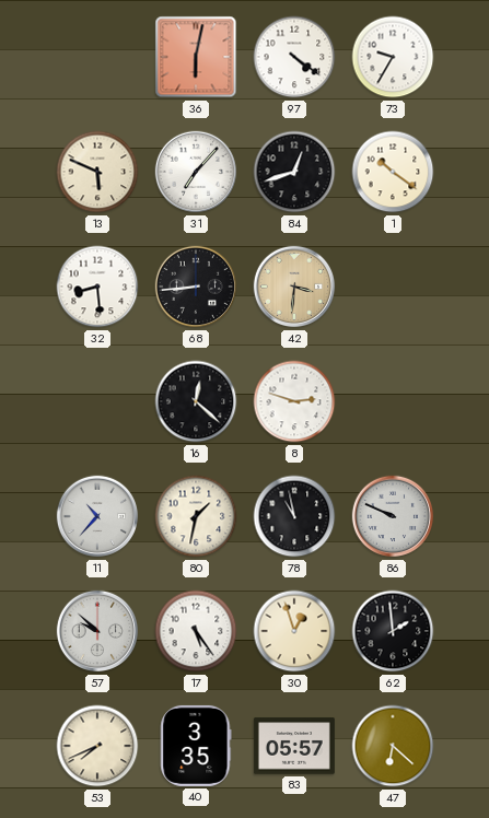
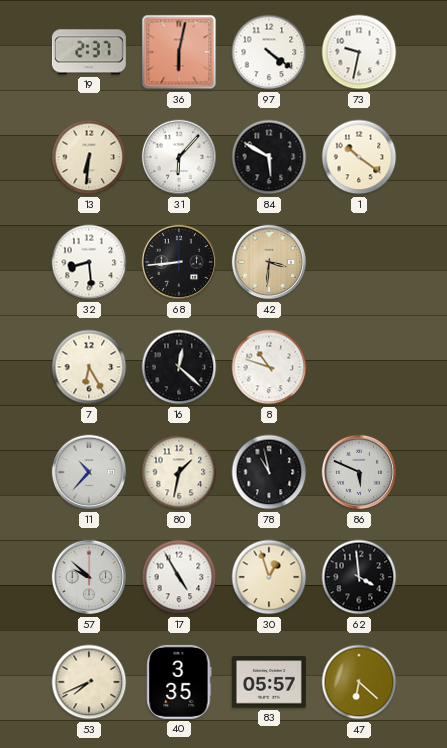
19: none -> 2:37
73: 9:35 -> 9:32
13: 5:49 -> 6:31
31: 7:07 -> 6:07
84: 12:42 -> 5:50
7: none -> 6:25
8: 2:48 -> 10:48
86: 9:49 -> 5:49
17: 5:24 -> 4:55
62: 1:59 -> 3:59
